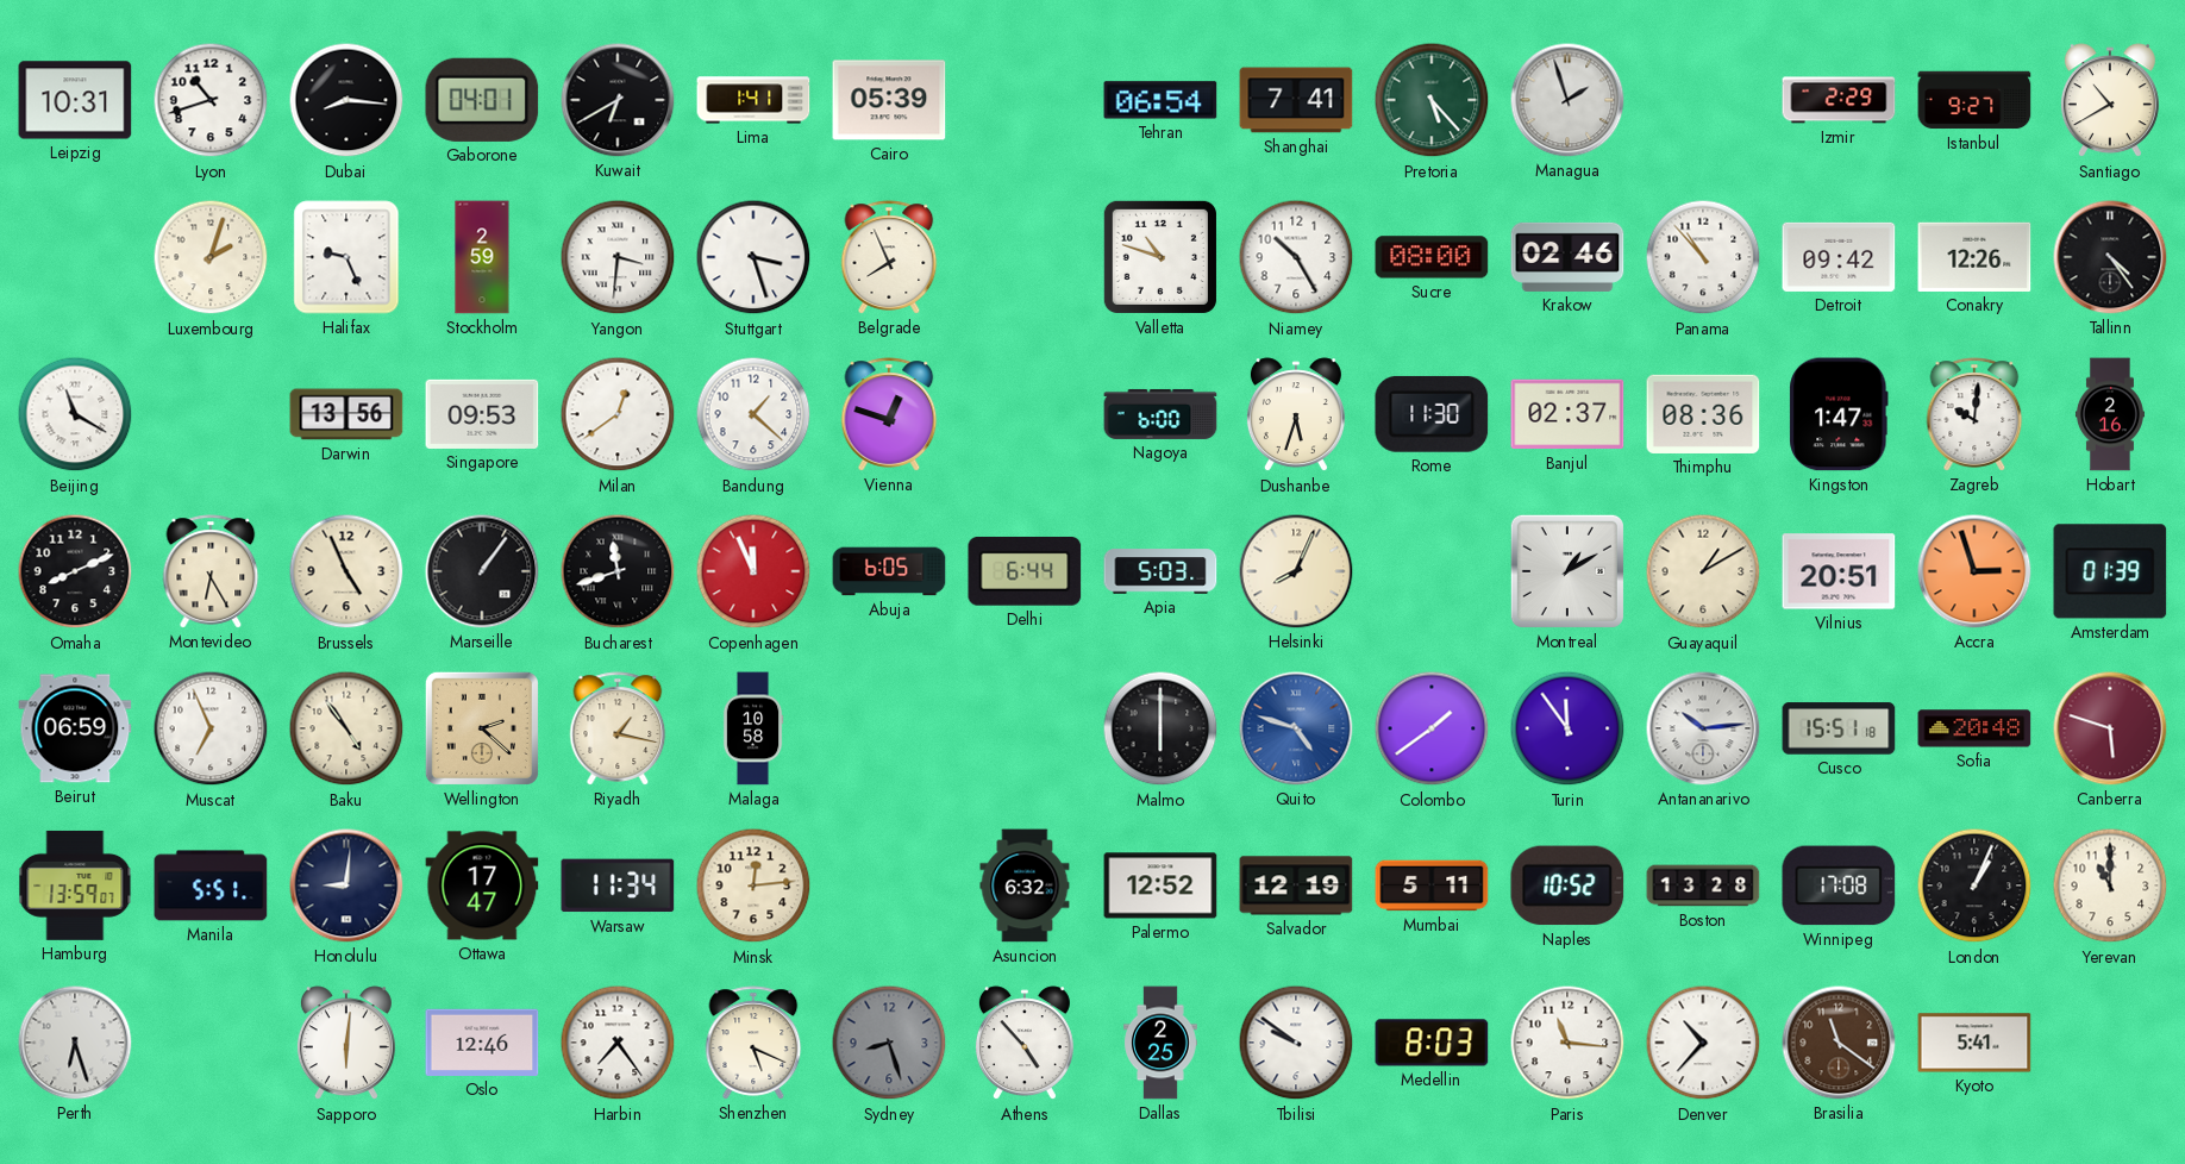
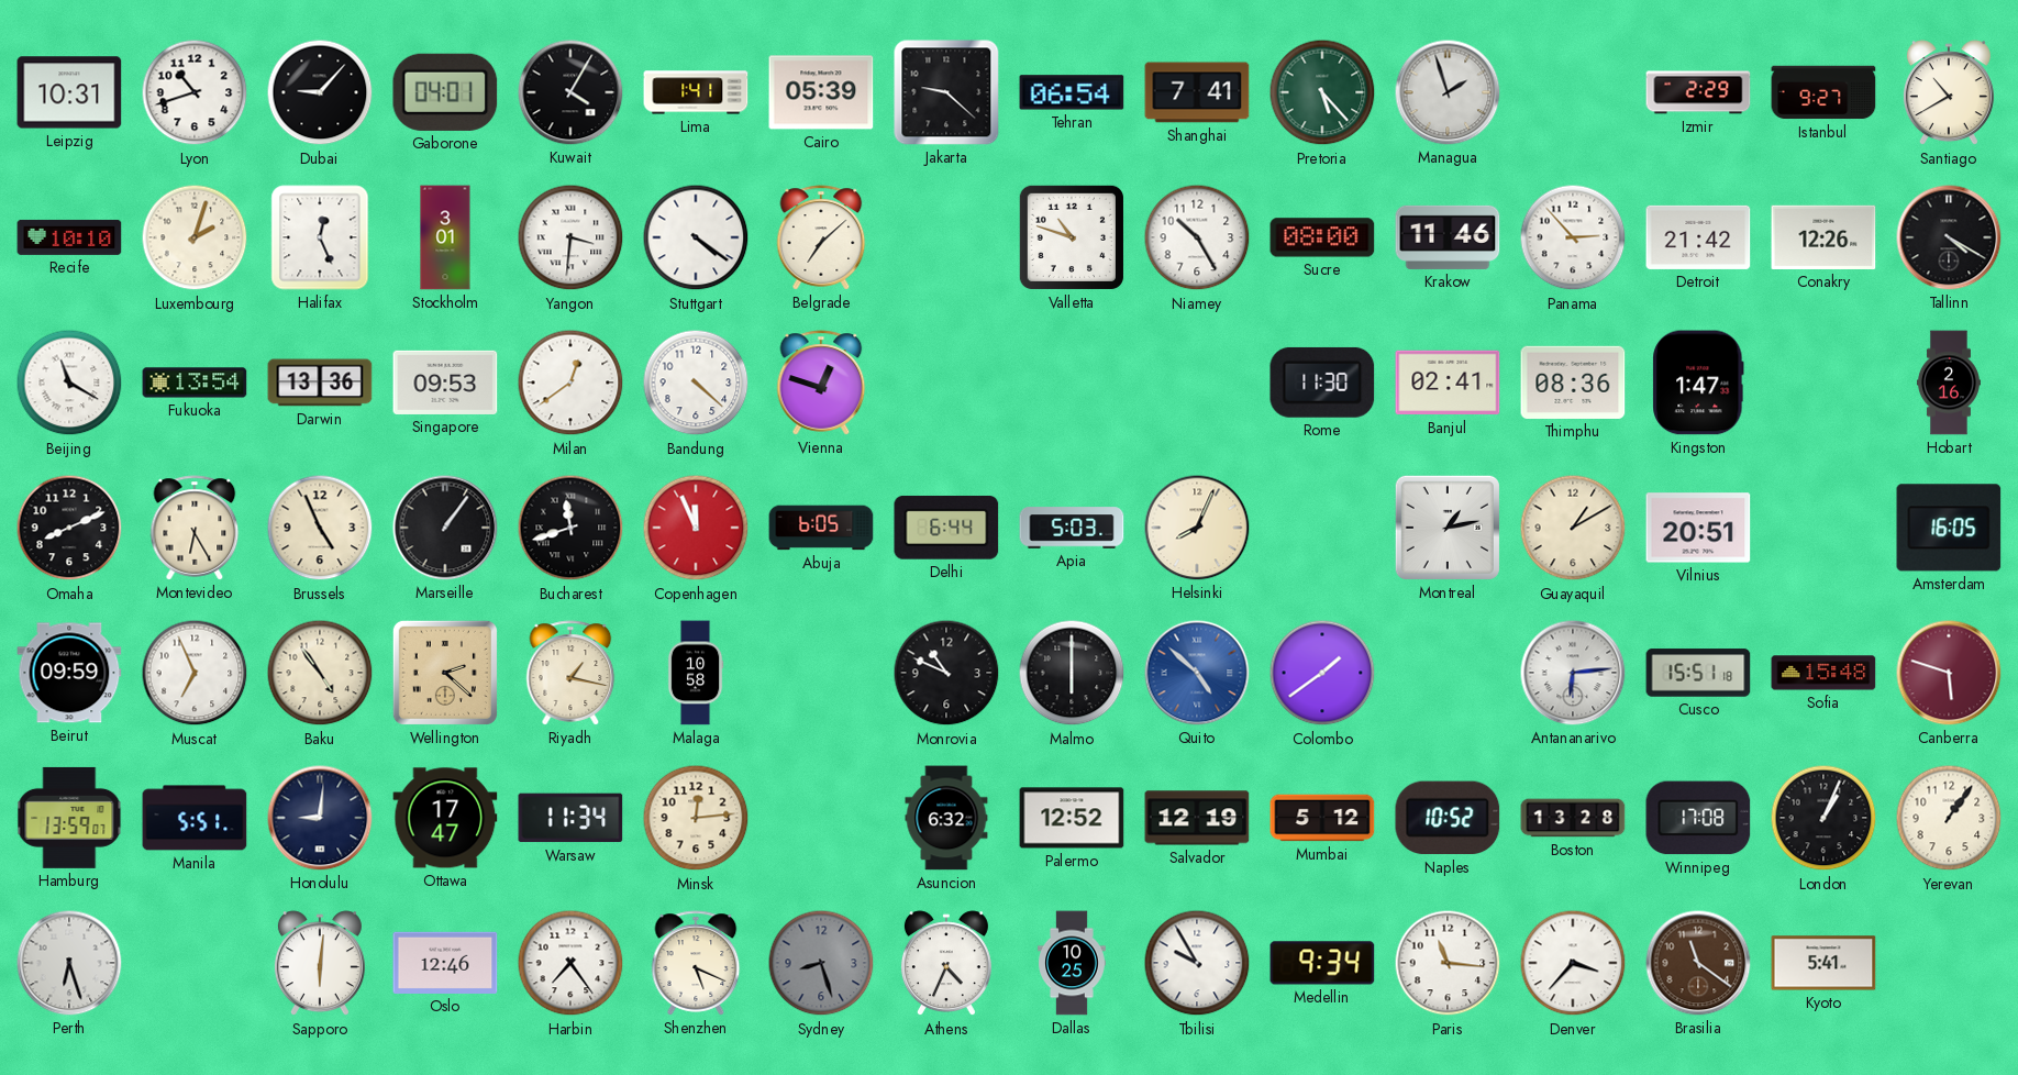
Dubai: 8:16 -> 9:07
Kuwait: 6:40 -> 4:05
Jakarta: none -> 9:22
Recife: none -> 10:10
Halifax: 9:26 -> 12:26
Stockholm: 2:59 -> 3:01
Stuttgart: 3:27 -> 4:21
Belgrade: 7:56 -> 7:08
Krakow: 02:46 -> 11:46
Panama: 10:53 -> 2:53
Detroit: 09:42 -> 21:42
Tallinn: 4:24 -> 4:20
Fukuoka: none -> 13:54
Darwin: 13:56 -> 13:36
Bandung: 1:22 -> 4:22
Nagoya: 6:00 -> none
Dushanbe: 5:33 -> none
Banjul: 02:37 -> 02:41
Zagreb: 10:01 -> none
Montreal: 1:10 -> 1:13
Accra: 2:57 -> none
Amsterdam: 01:39 -> 16:05
Beirut: 06:59 -> 09:59
Monrovia: none -> 10:49
Quito: 4:48 -> 4:52
Turin: 11:54 -> none
Antananarivo: 10:14 -> 6:14
Sofia: 20:48 -> 15:48
Mumbai: 5:11 -> 5:12
Yerevan: 11:00 -> 1:06
Athens: 4:53 -> 4:34
Dallas: 2:25 -> 10:25
Tbilisi: 9:51 -> 9:55
Medellin: 8:03 -> 9:34
Denver: 10:37 -> 3:37
